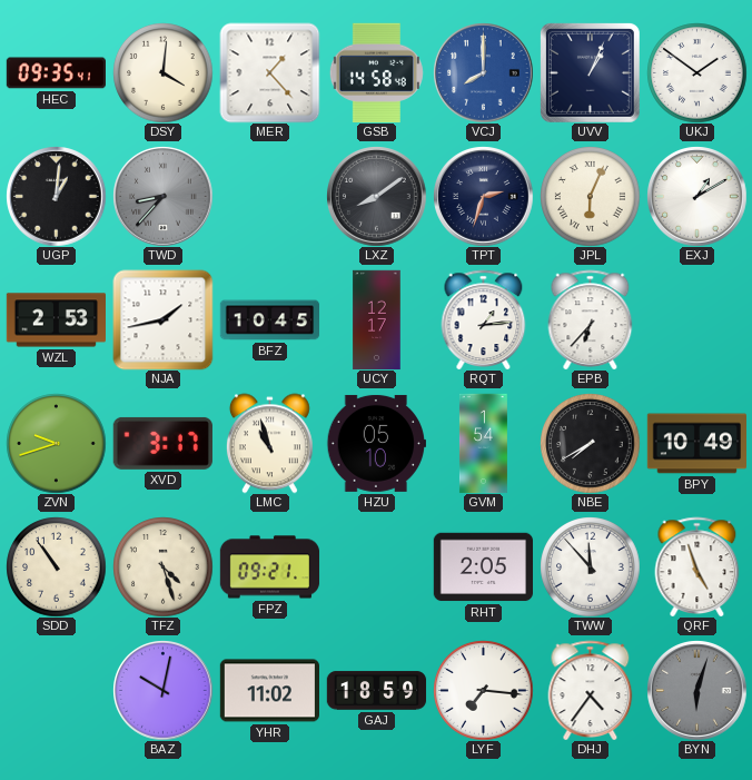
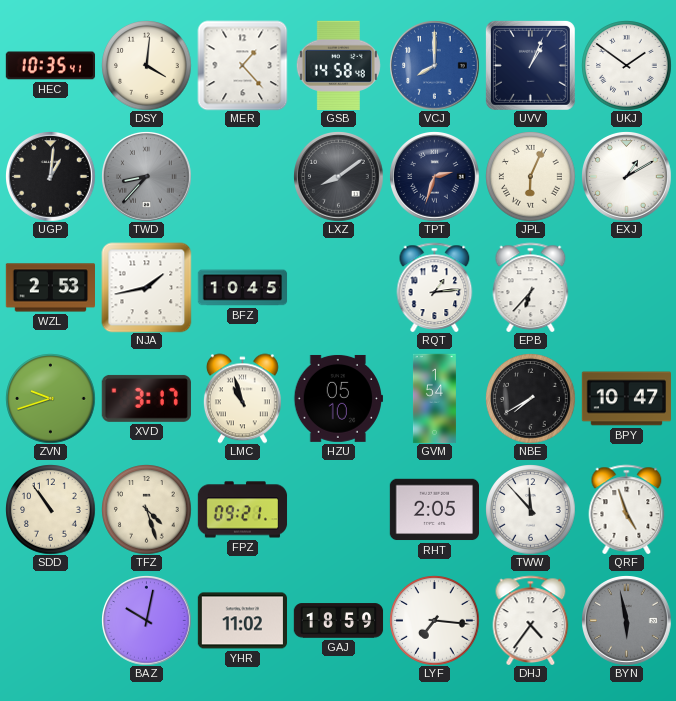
HEC: 09:35 -> 10:35
UCY: 12:17 -> none
BPY: 10:49 -> 10:47
BYN: 6:03 -> 5:58
